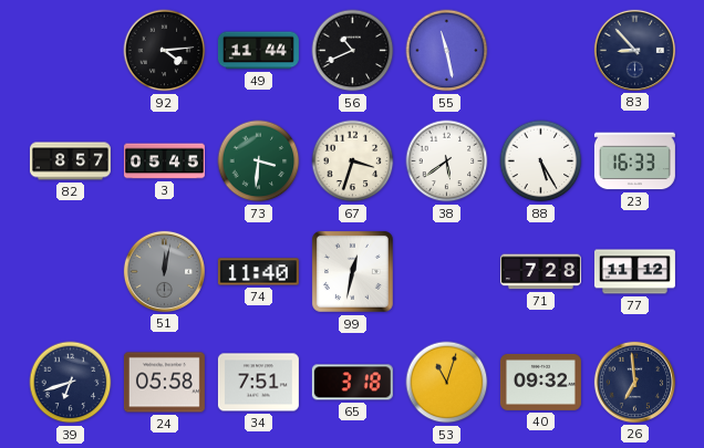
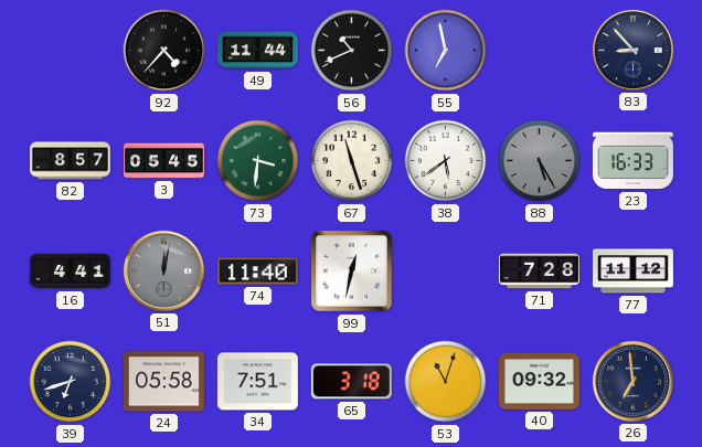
92: 4:14 -> 4:37
55: 11:28 -> 6:58
67: 3:33 -> 11:27
88 dial: white -> grey
16: none -> 4:41
